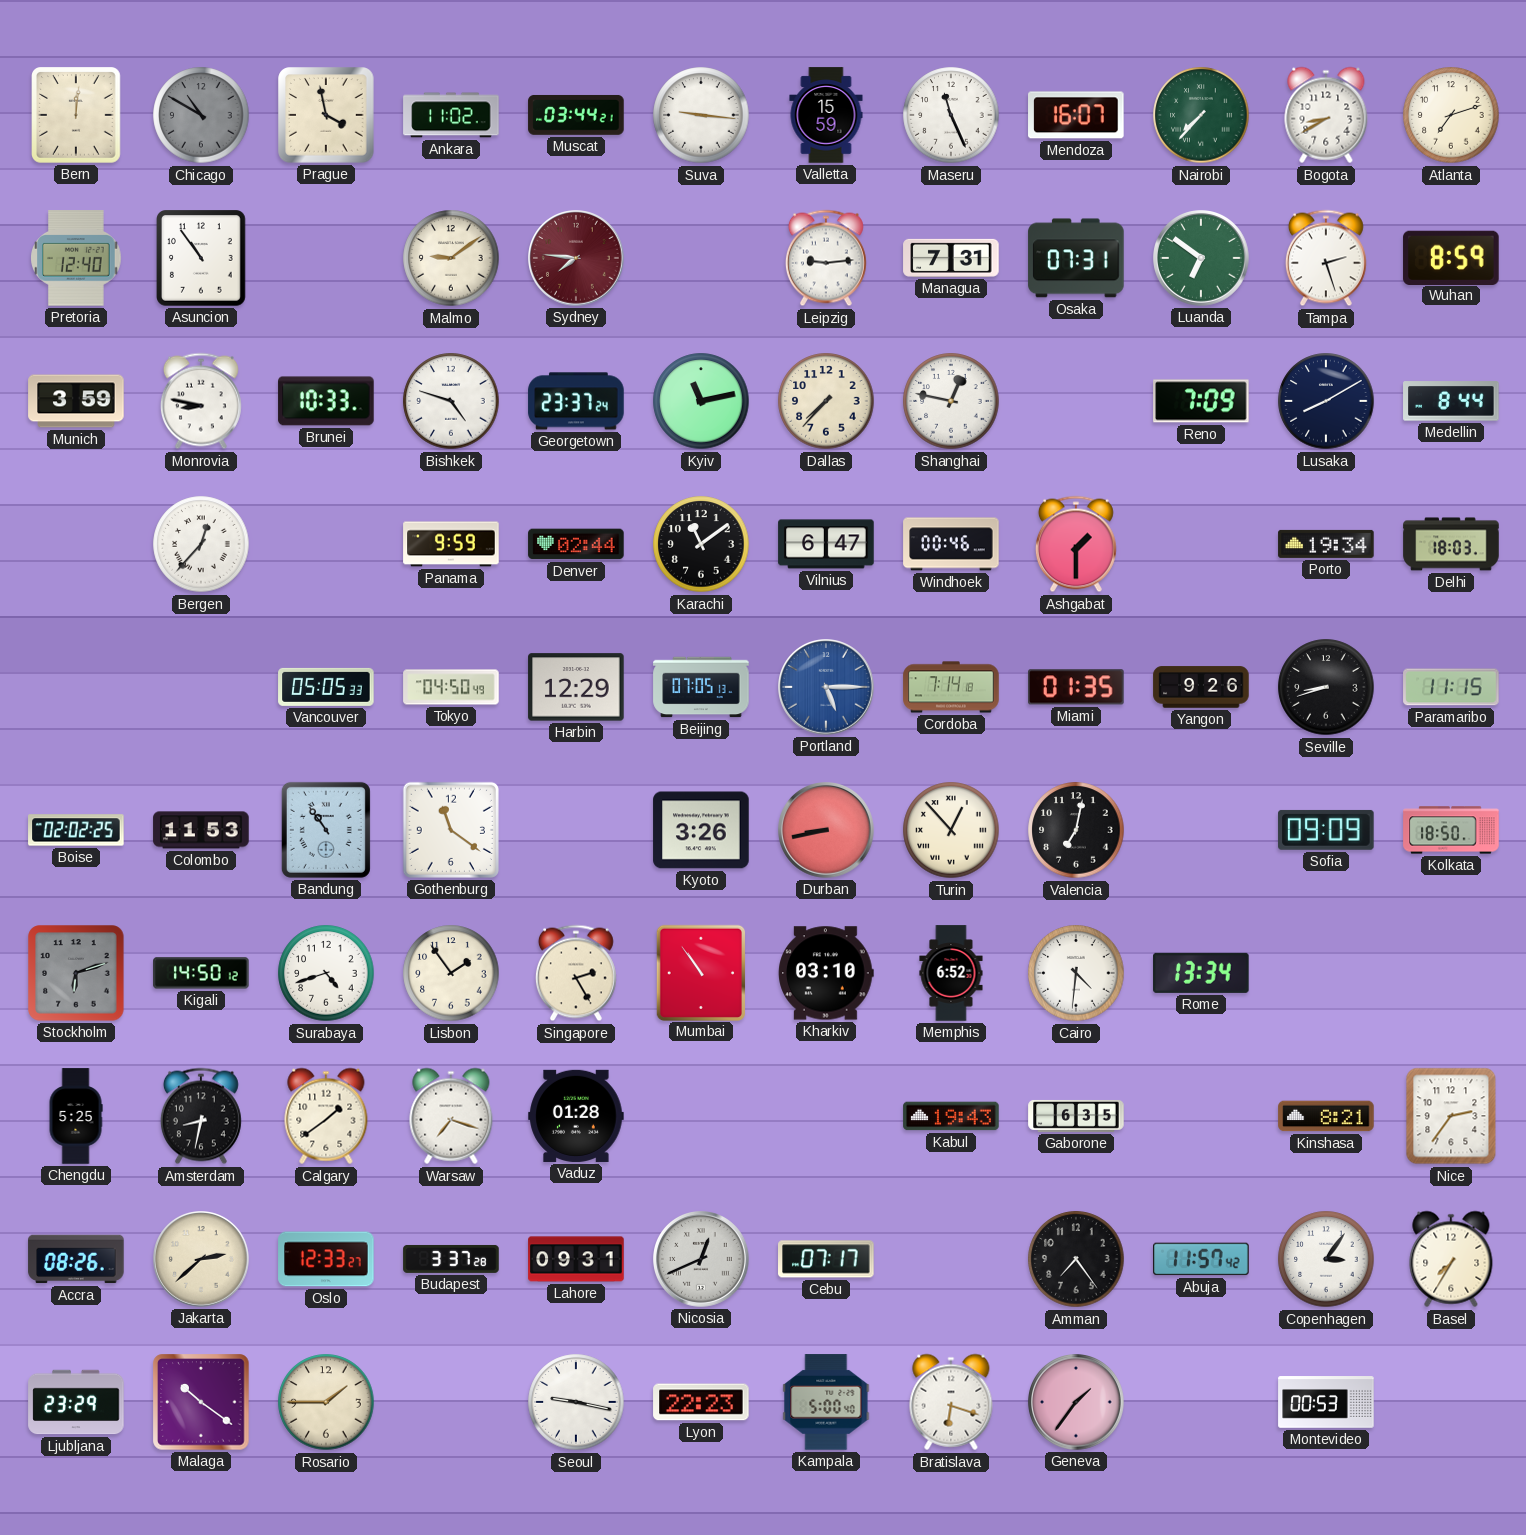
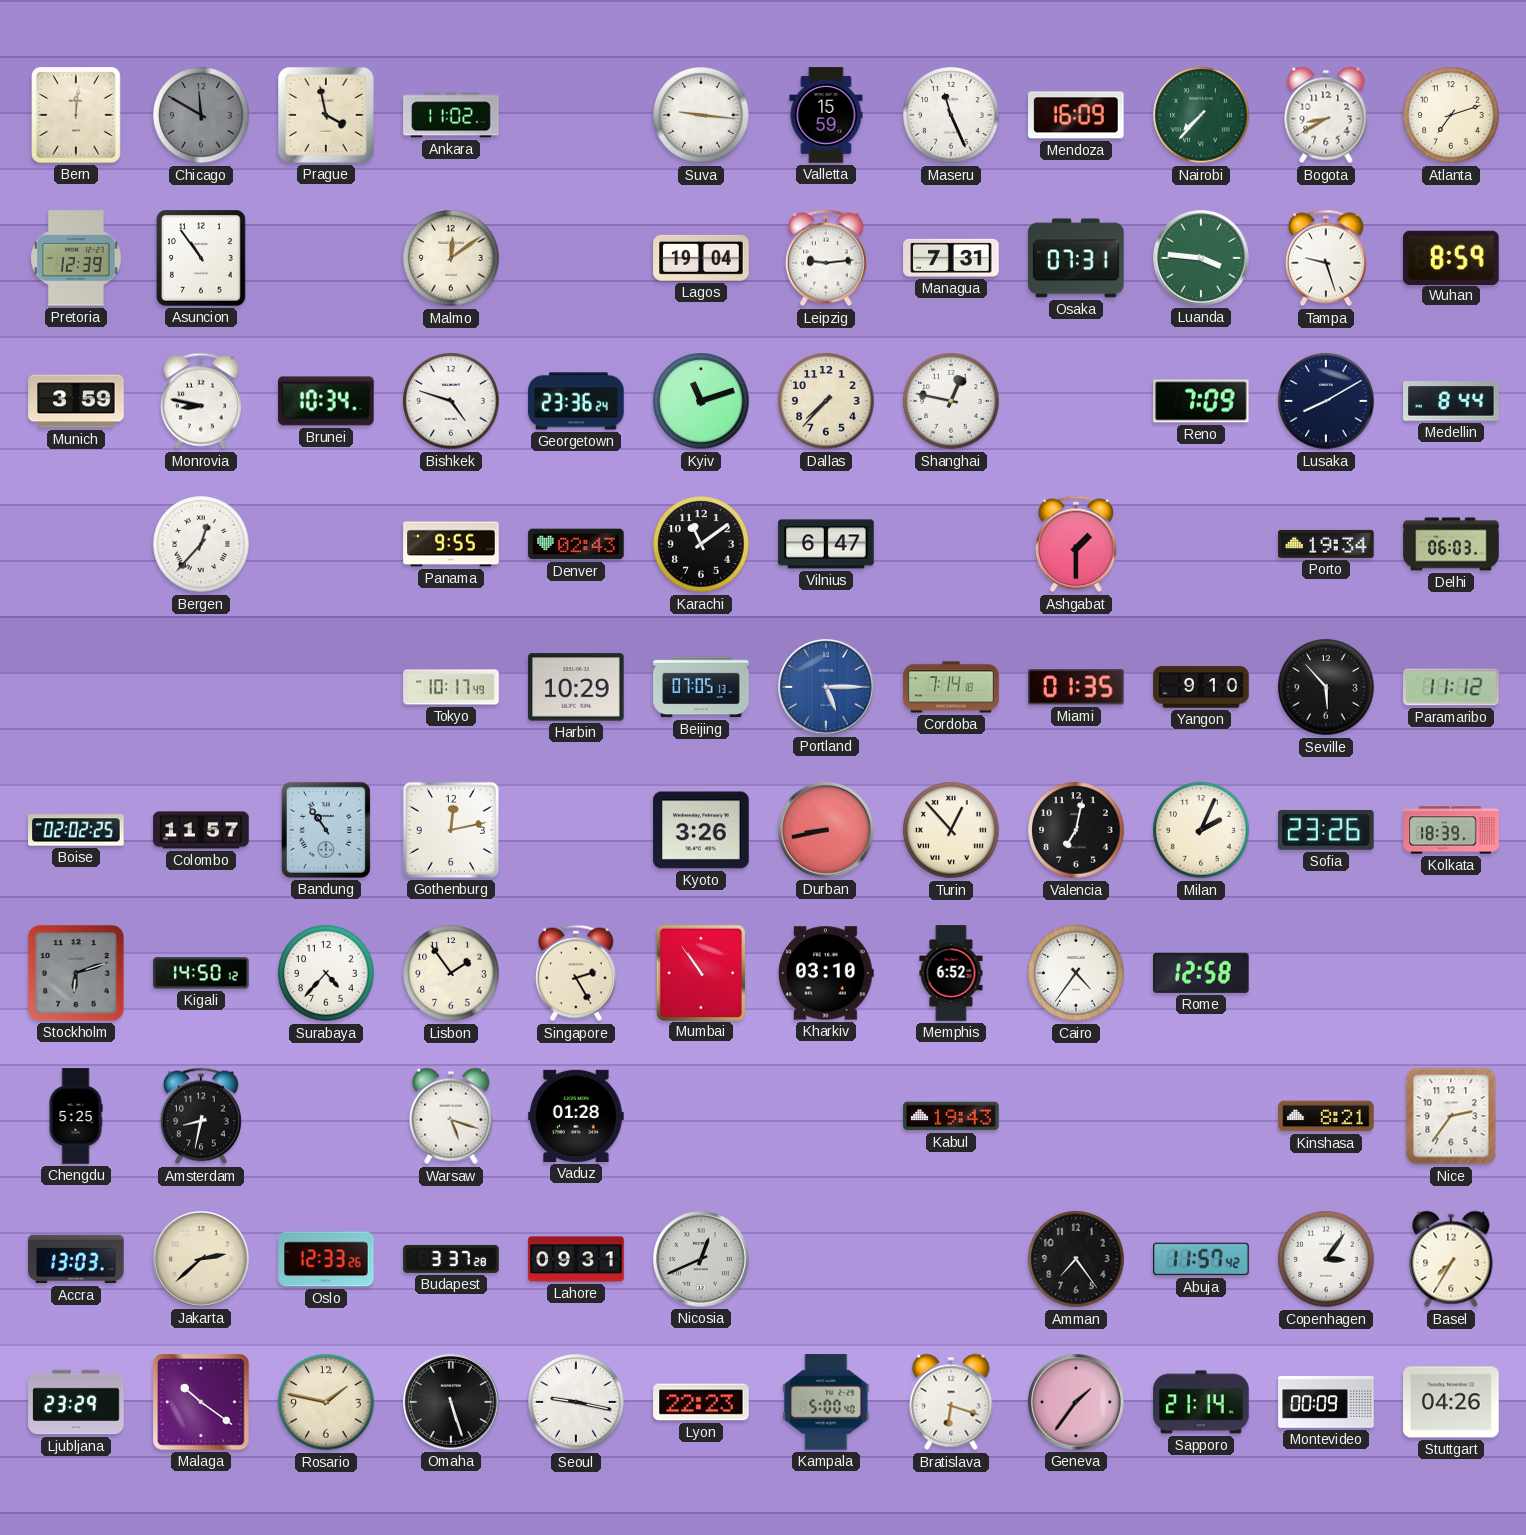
Chicago: 10:50 -> 11:50
Muscat: 03:44 -> none
Mendoza: 16:07 -> 16:09
Pretoria: 12:40 -> 12:39
Malmo: 9:09 -> 12:09
Sydney: 7:46 -> none
Lagos: none -> 19:04
Luanda: 6:51 -> 3:46
Tampa: 2:27 -> 9:27
Brunei: 10:33 -> 10:34
Georgetown: 23:37 -> 23:36
Kyiv: 11:13 -> 11:12
Panama: 9:59 -> 9:55
Denver: 02:44 -> 02:43
Windhoek: 00:46 -> none
Delhi: 18:03 -> 06:03
Vancouver: 05:05 -> none
Tokyo: 04:50 -> 10:17
Harbin: 12:29 -> 10:29
Yangon: 9:26 -> 9:10
Seville: 8:42 -> 5:53
Paramaribo: 11:15 -> 11:12
Colombo: 11:53 -> 11:57
Gothenburg: 11:21 -> 12:13
Milan: none -> 2:04
Sofia: 09:09 -> 23:26
Kolkata: 18:50 -> 18:39
Surabaya: 4:42 -> 4:37
Cairo: 4:31 -> 4:36
Rome: 13:34 -> 12:58
Calgary: 1:39 -> none
Warsaw: 7:18 -> 5:18
Gaborone: 6:35 -> none
Accra: 08:26 -> 13:03
Oslo: 12:33:27 -> 12:33:26
Cebu: 07:17 -> none
Rosario: 1:45 -> 1:47
Omaha: none -> 5:27
Sapporo: none -> 21:14
Montevideo: 00:53 -> 00:09
Stuttgart: none -> 04:26
